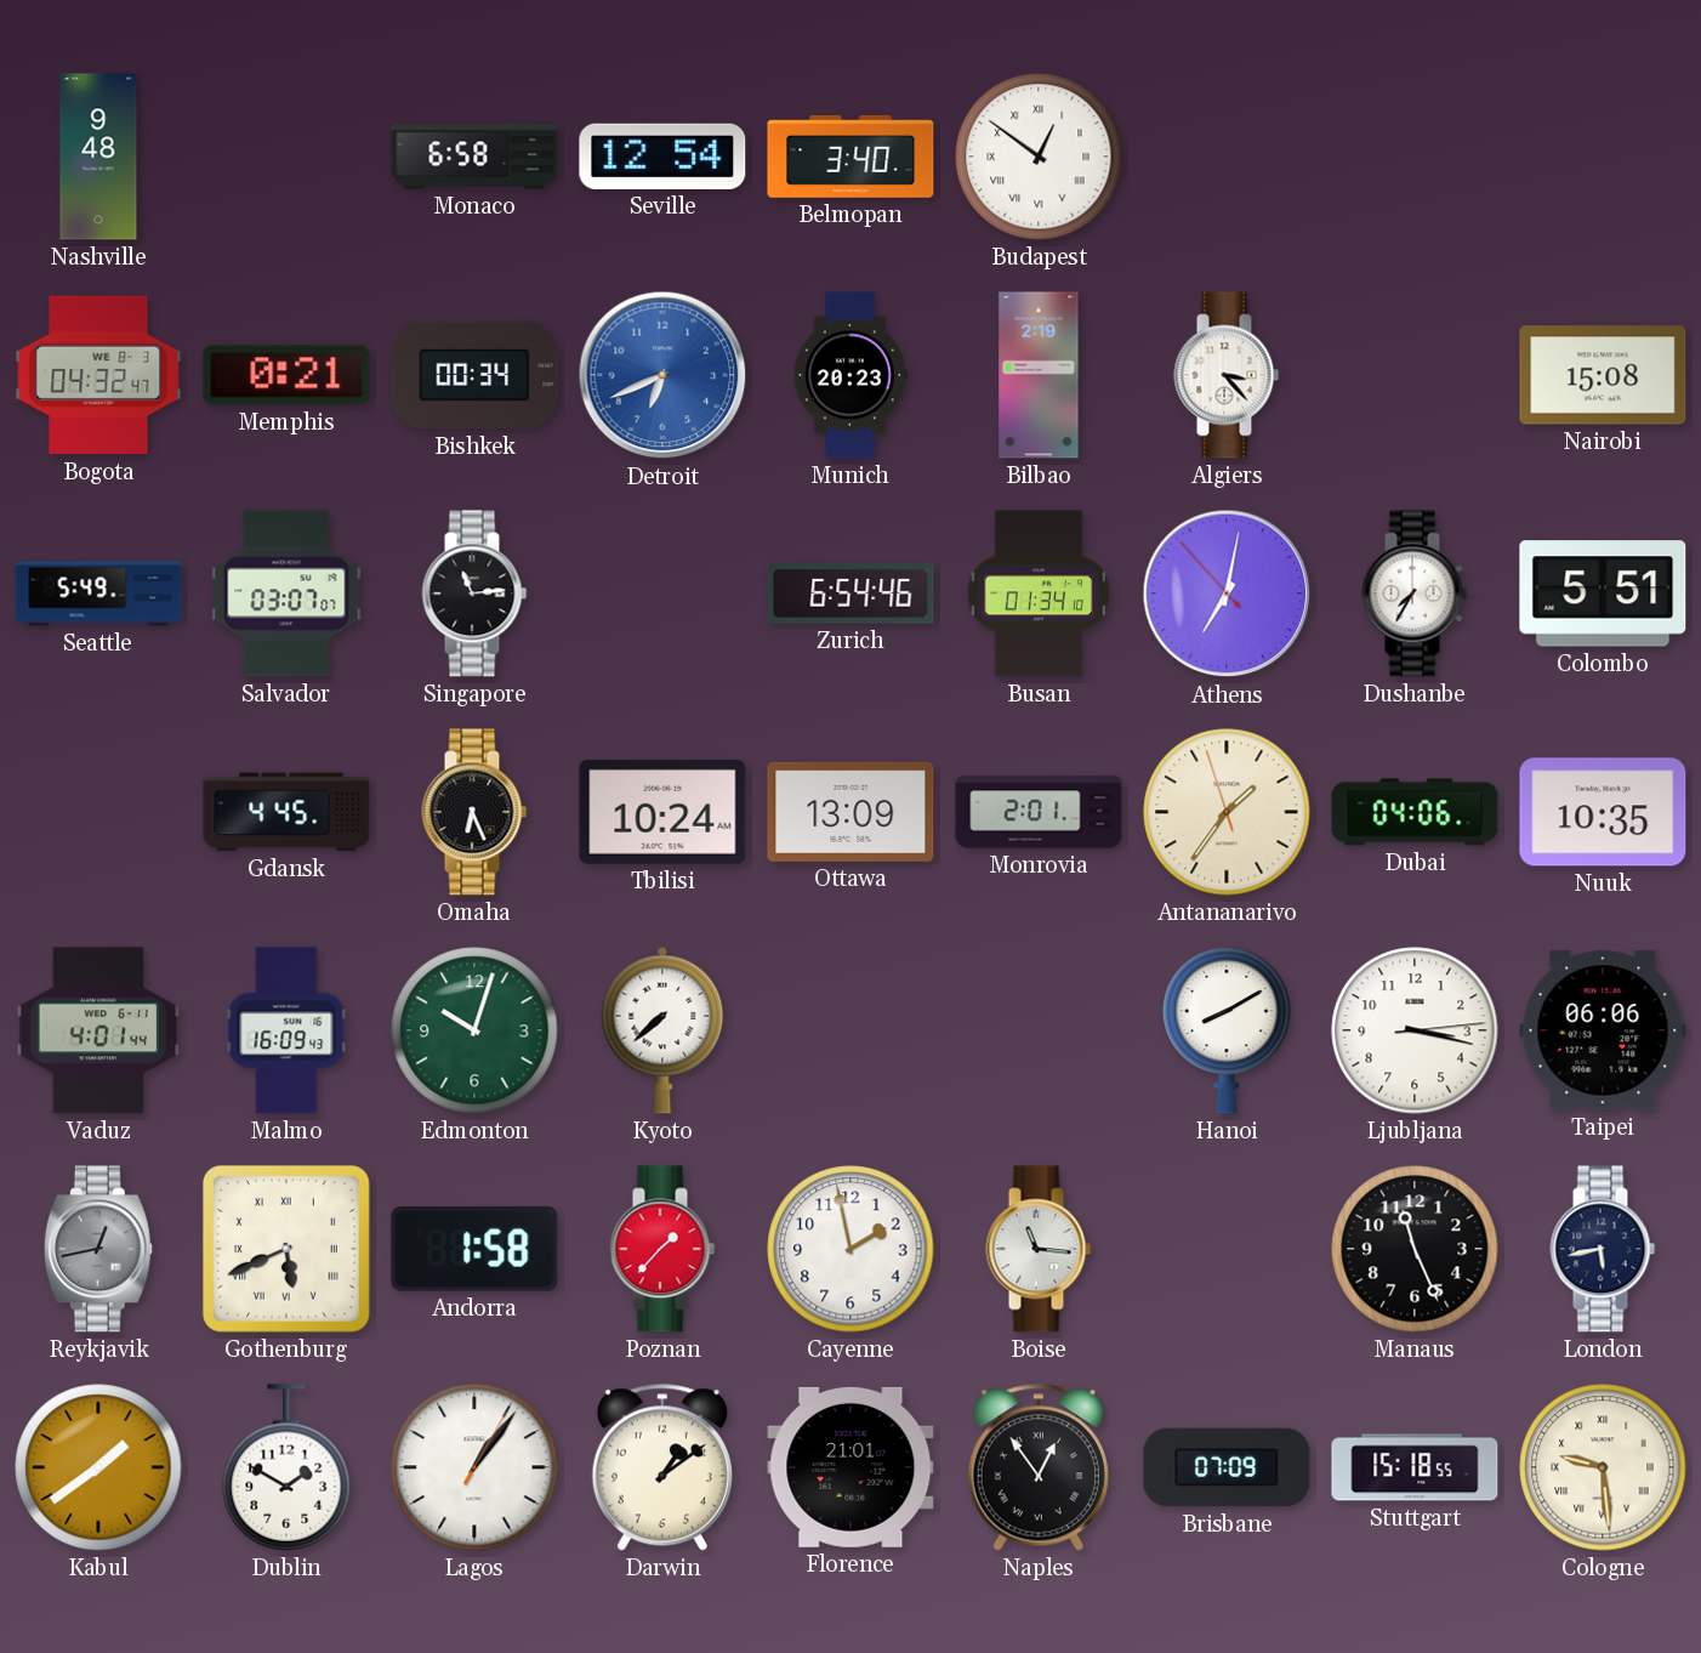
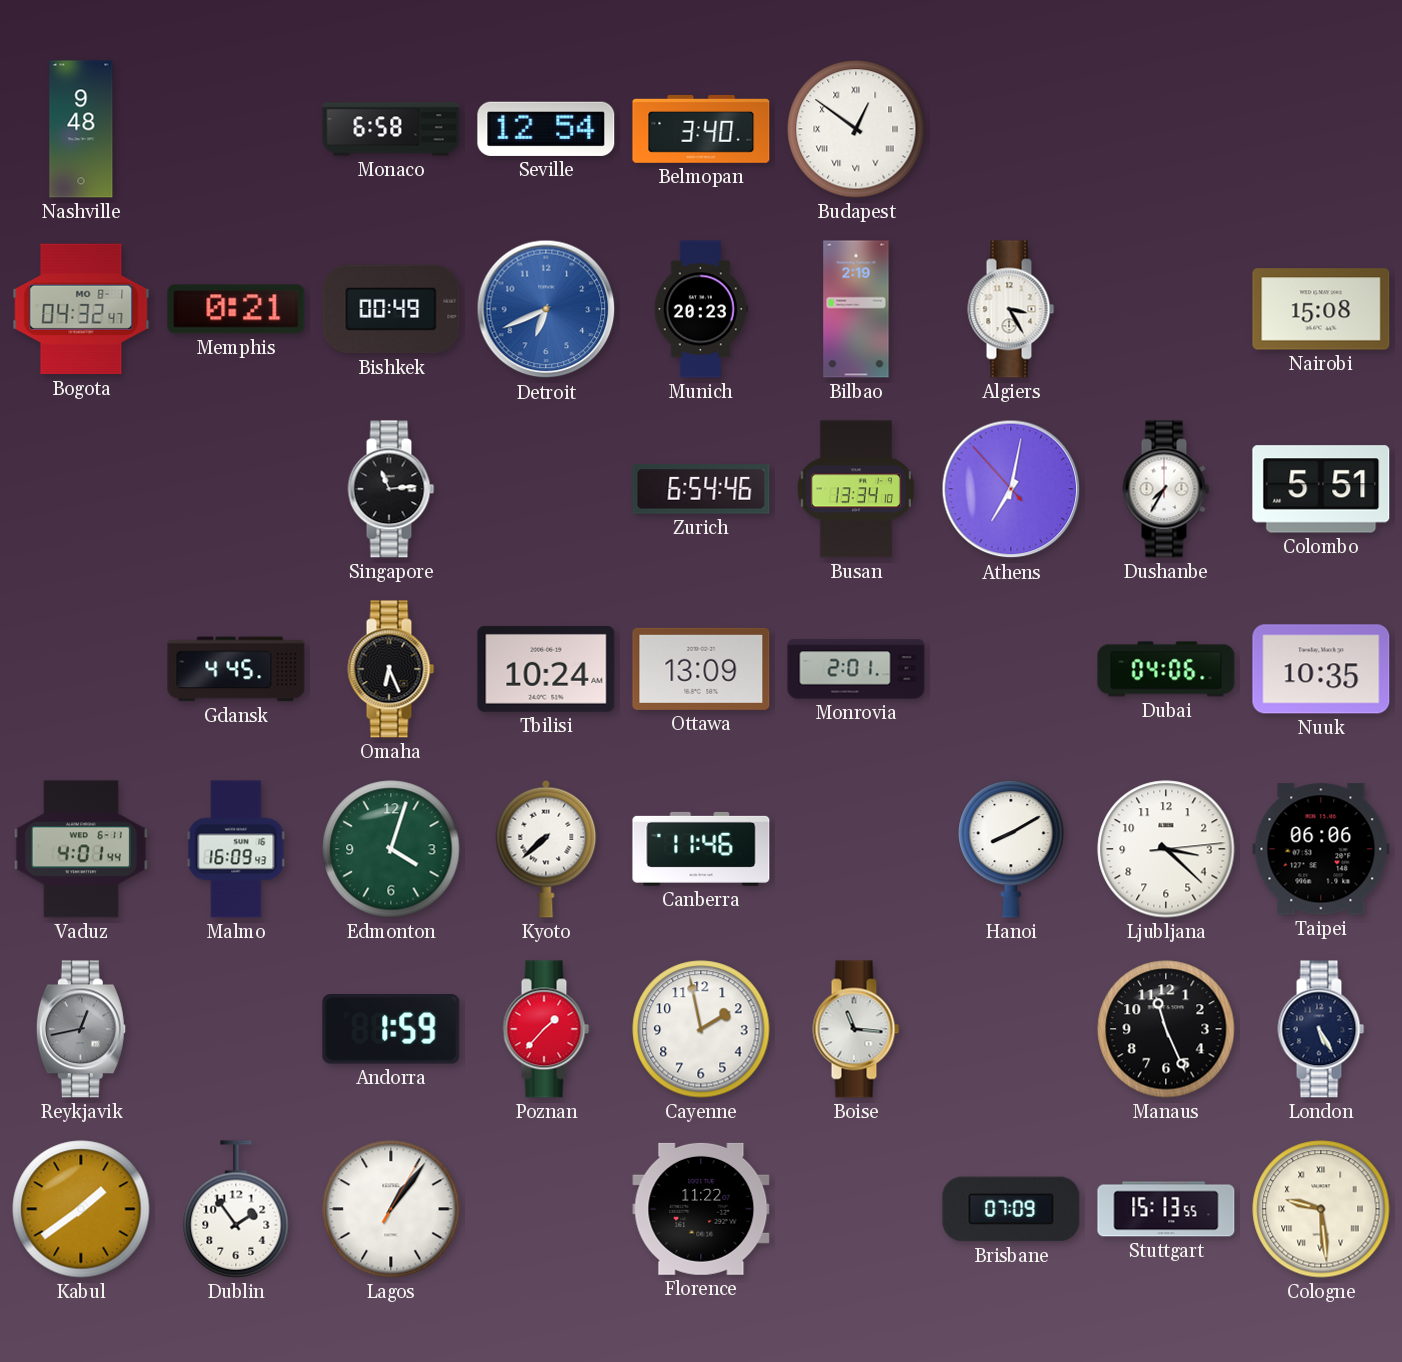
Bogota date: WE 8-3 -> MO 8-1
Bishkek: 00:34 -> 00:49
Algiers: 3:23 -> 3:25
Seattle: 5:49 -> none
Salvador: 03:07 -> none
Busan: 01:34 -> 13:34
Antananarivo: 1:35 -> none
Edmonton: 10:03 -> 4:03
Canberra: none -> 11:46
Ljubljana: 3:17 -> 3:22
Gothenburg: 5:41 -> none
Andorra: 1:58 -> 1:59
London: 5:43 -> 5:25
Dublin: 1:50 -> 1:54
Darwin: 1:09 -> none
Florence: 21:01 -> 11:22
Naples: 12:54 -> none
Stuttgart: 15:18 -> 15:13
